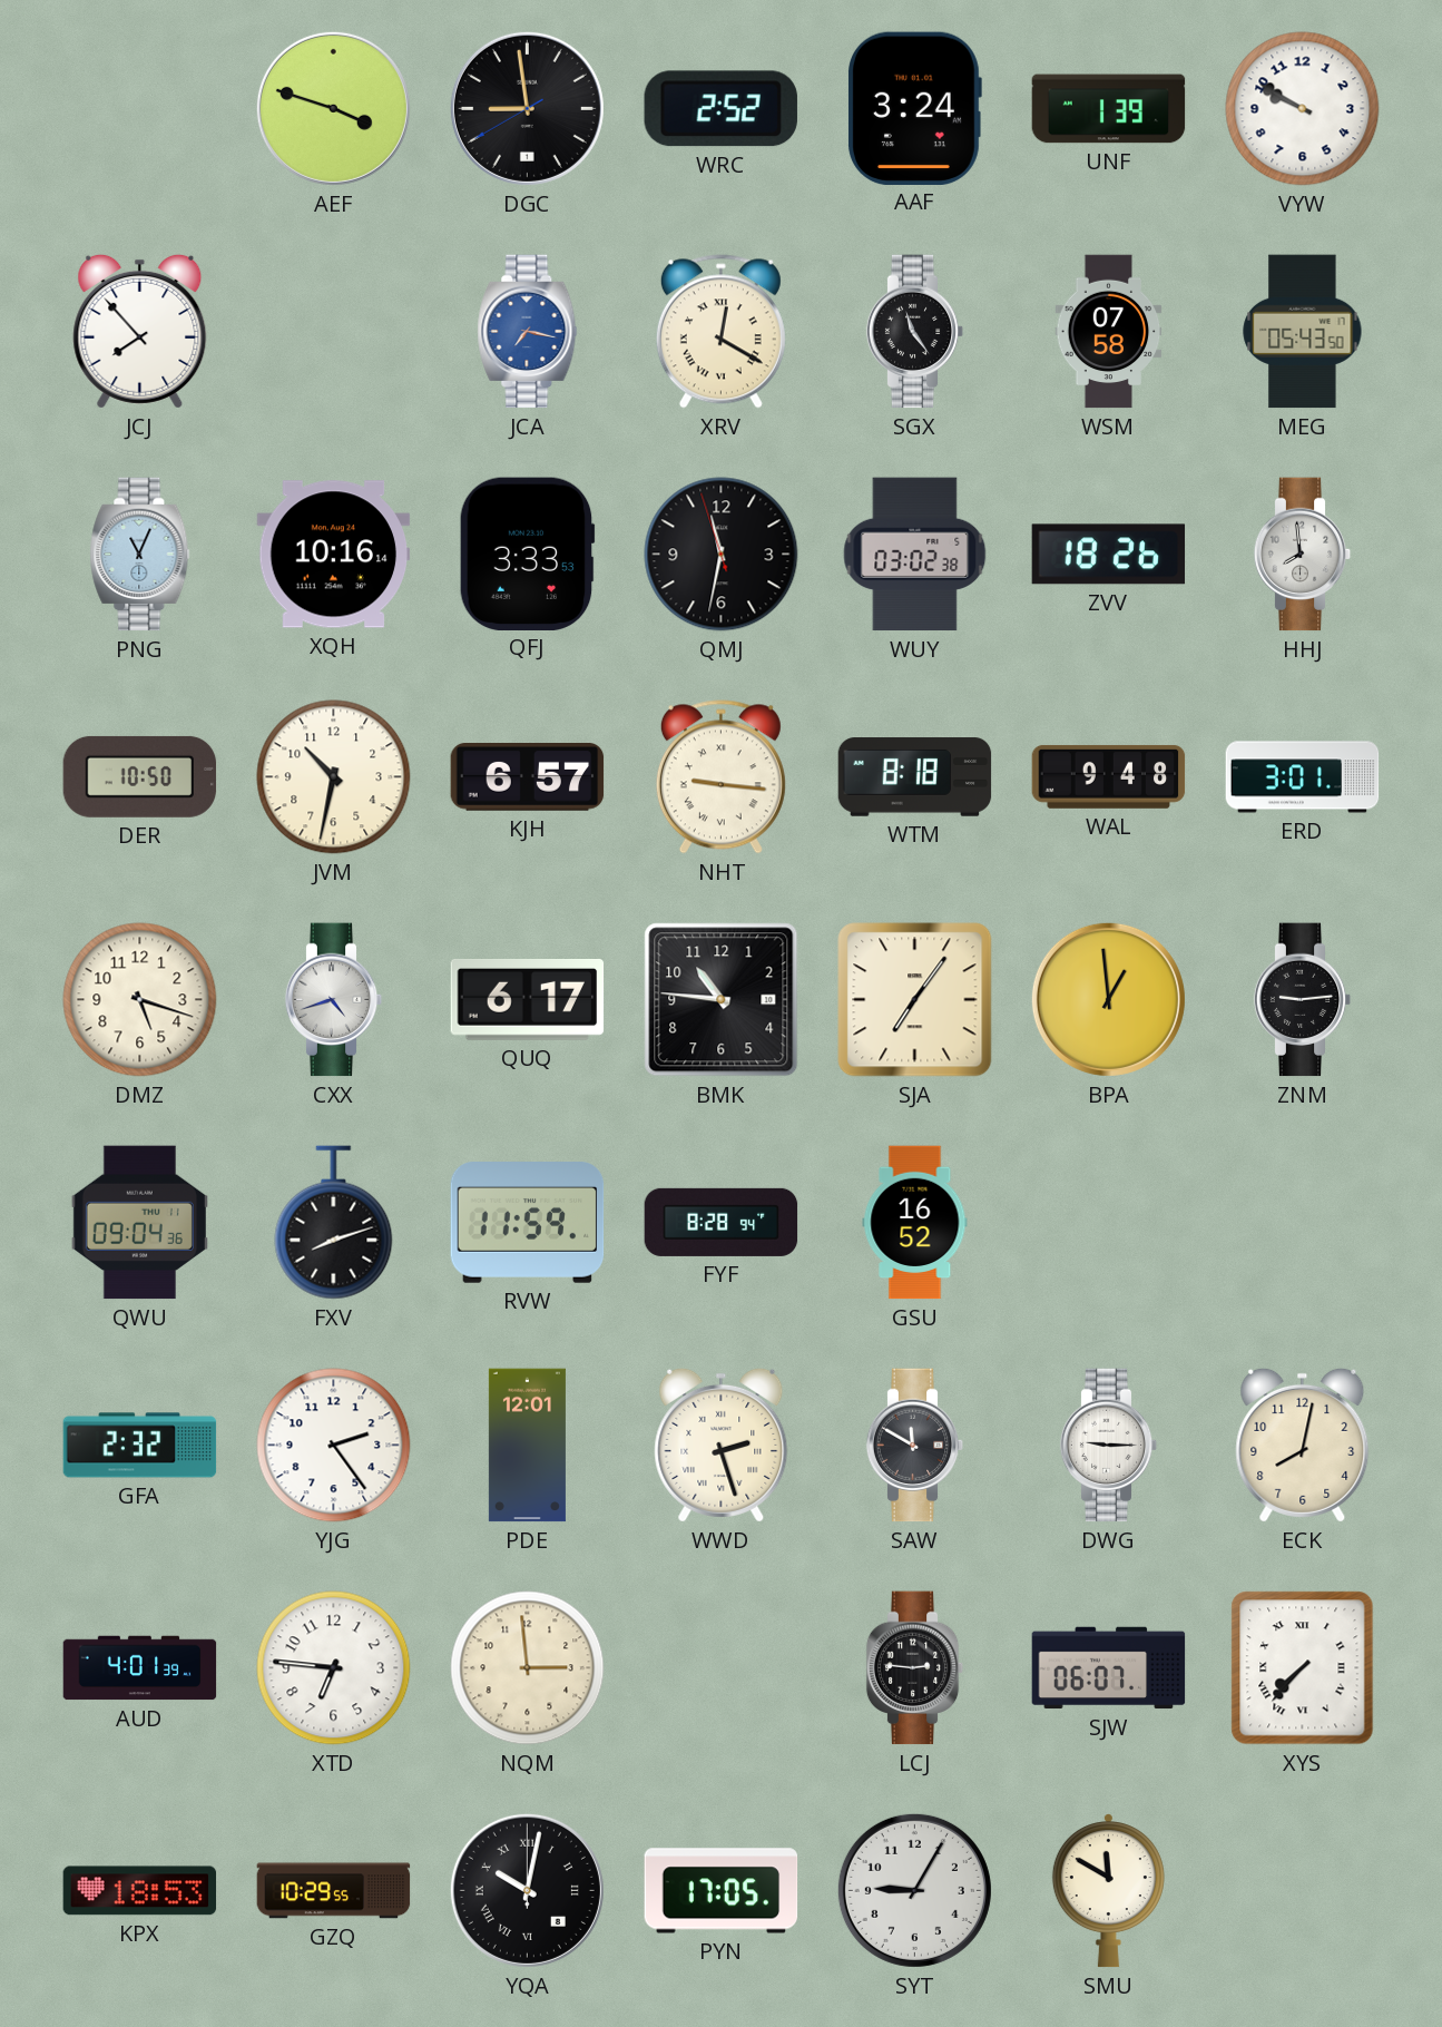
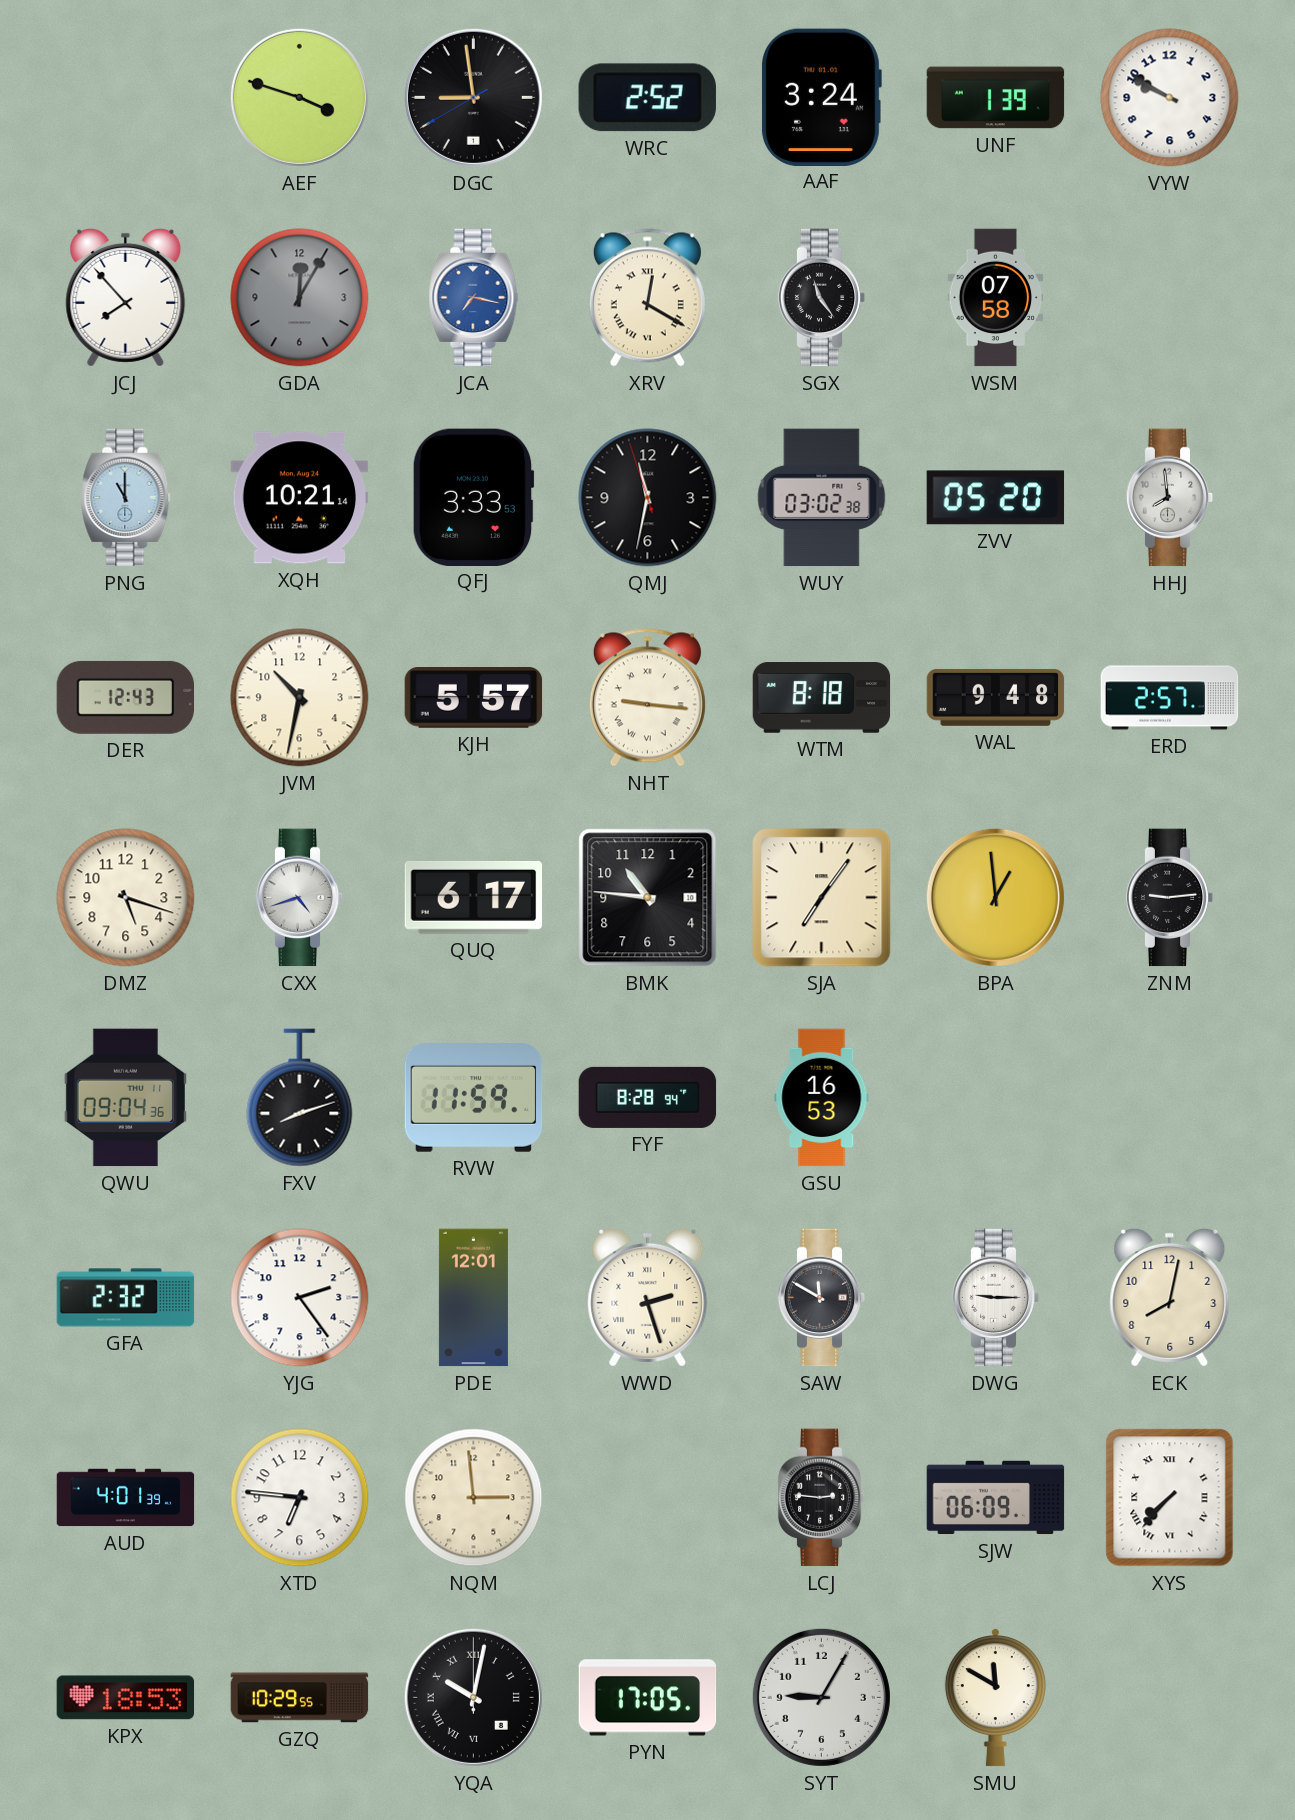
GDA: none -> 12:05
MEG: 05:43 -> none
PNG: 11:04 -> 11:00
XQH: 10:16 -> 10:21
ZVV: 18:26 -> 05:20
DER: 10:50 -> 12:43
KJH: 6:57 -> 5:57
ERD: 3:01 -> 2:57
GSU: 16:52 -> 16:53
SJW: 06:07 -> 06:09
